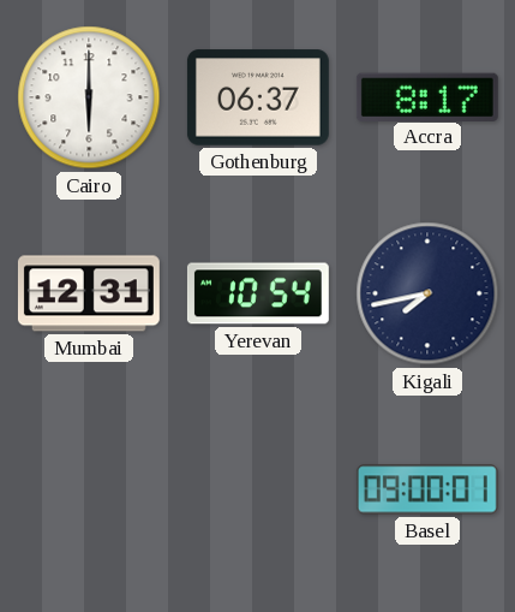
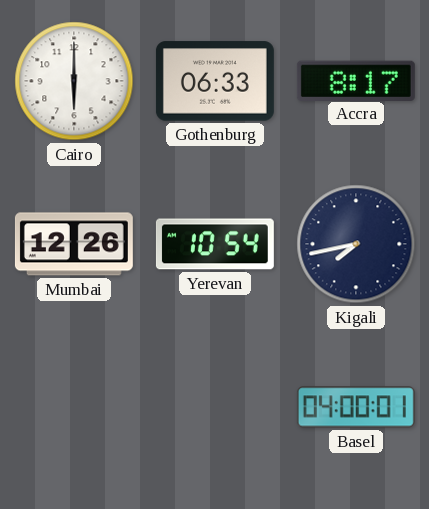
Gothenburg: 06:37 -> 06:33
Mumbai: 12:31 -> 12:26
Basel: 09:00 -> 04:00
